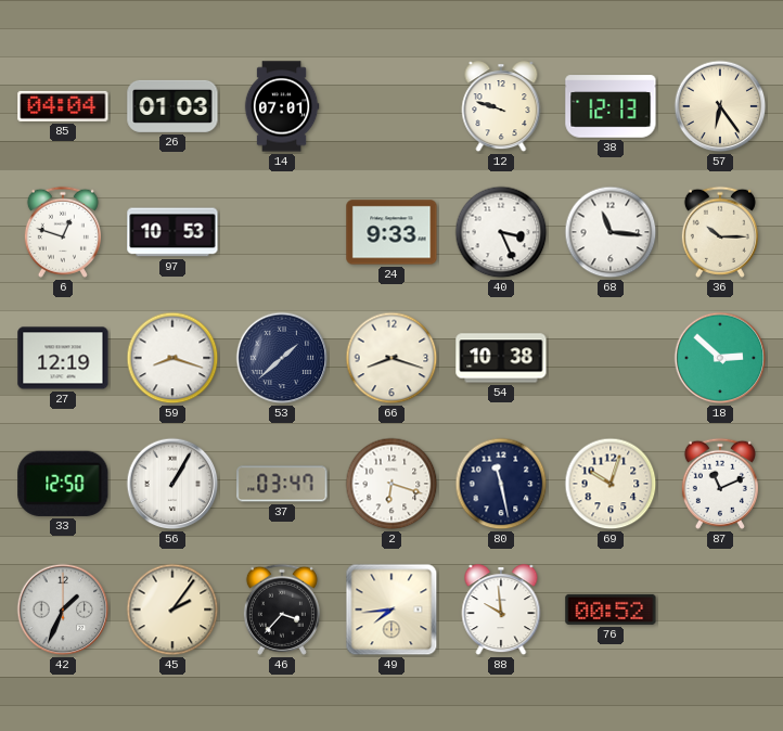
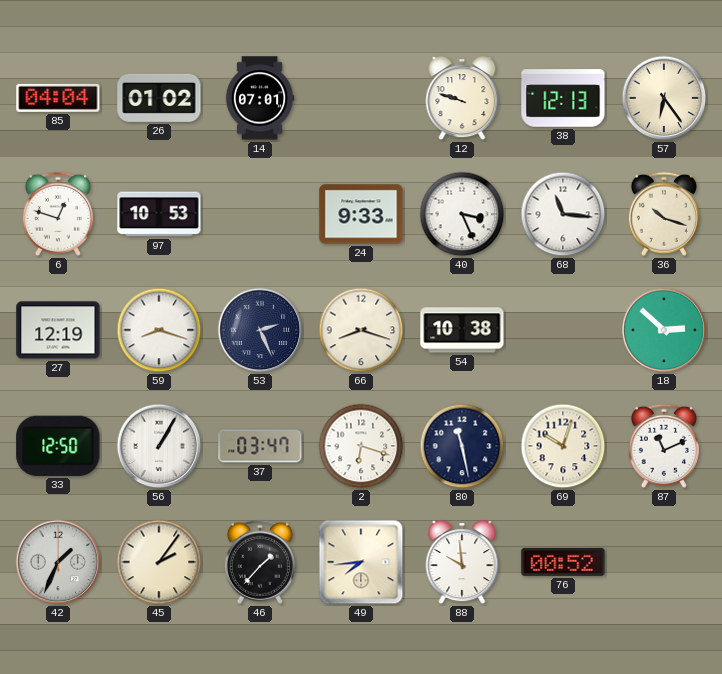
26: 01:03 -> 01:02
36: 10:15 -> 10:18
53: 1:38 -> 2:26
46: 3:37 -> 1:37
